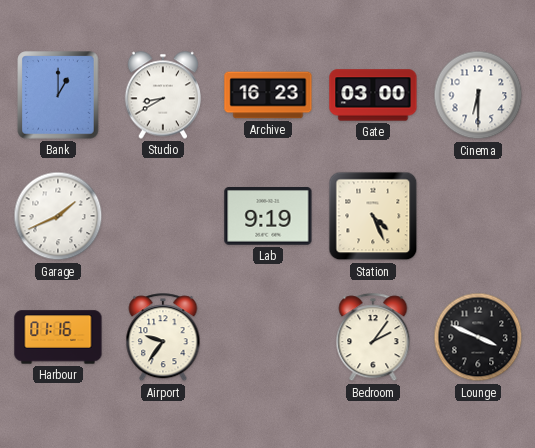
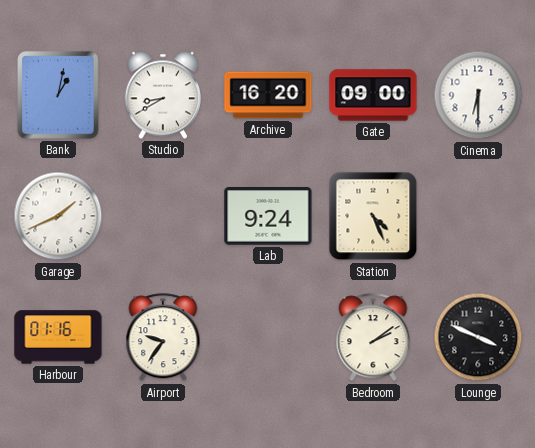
Bank: 1:00 -> 1:02
Archive: 16:23 -> 16:20
Gate: 03:00 -> 09:00
Lab: 9:19 -> 9:24
Bedroom: 2:06 -> 2:09
